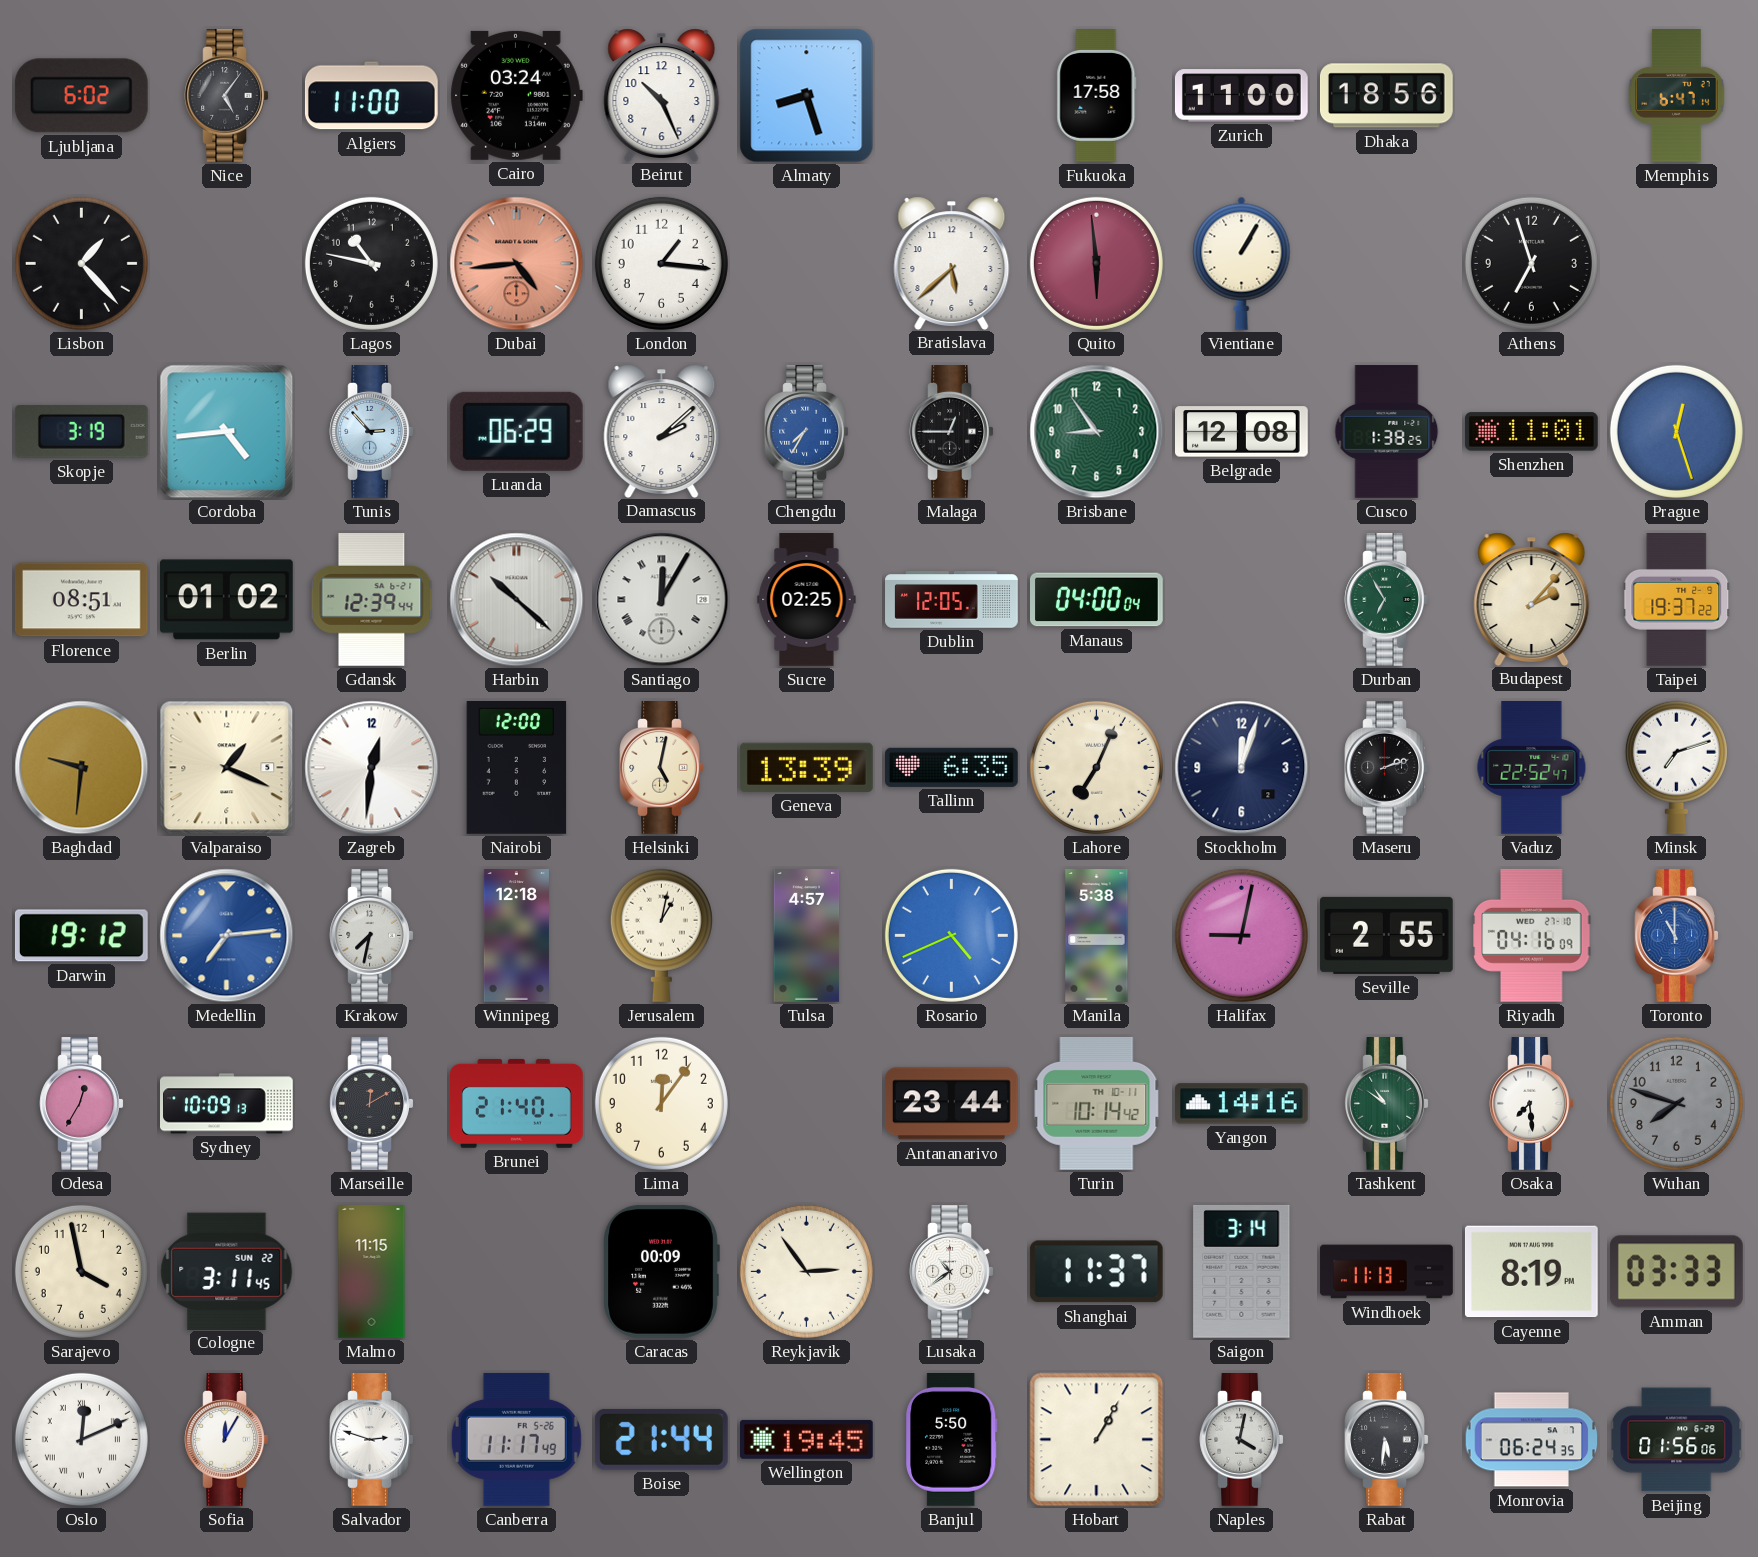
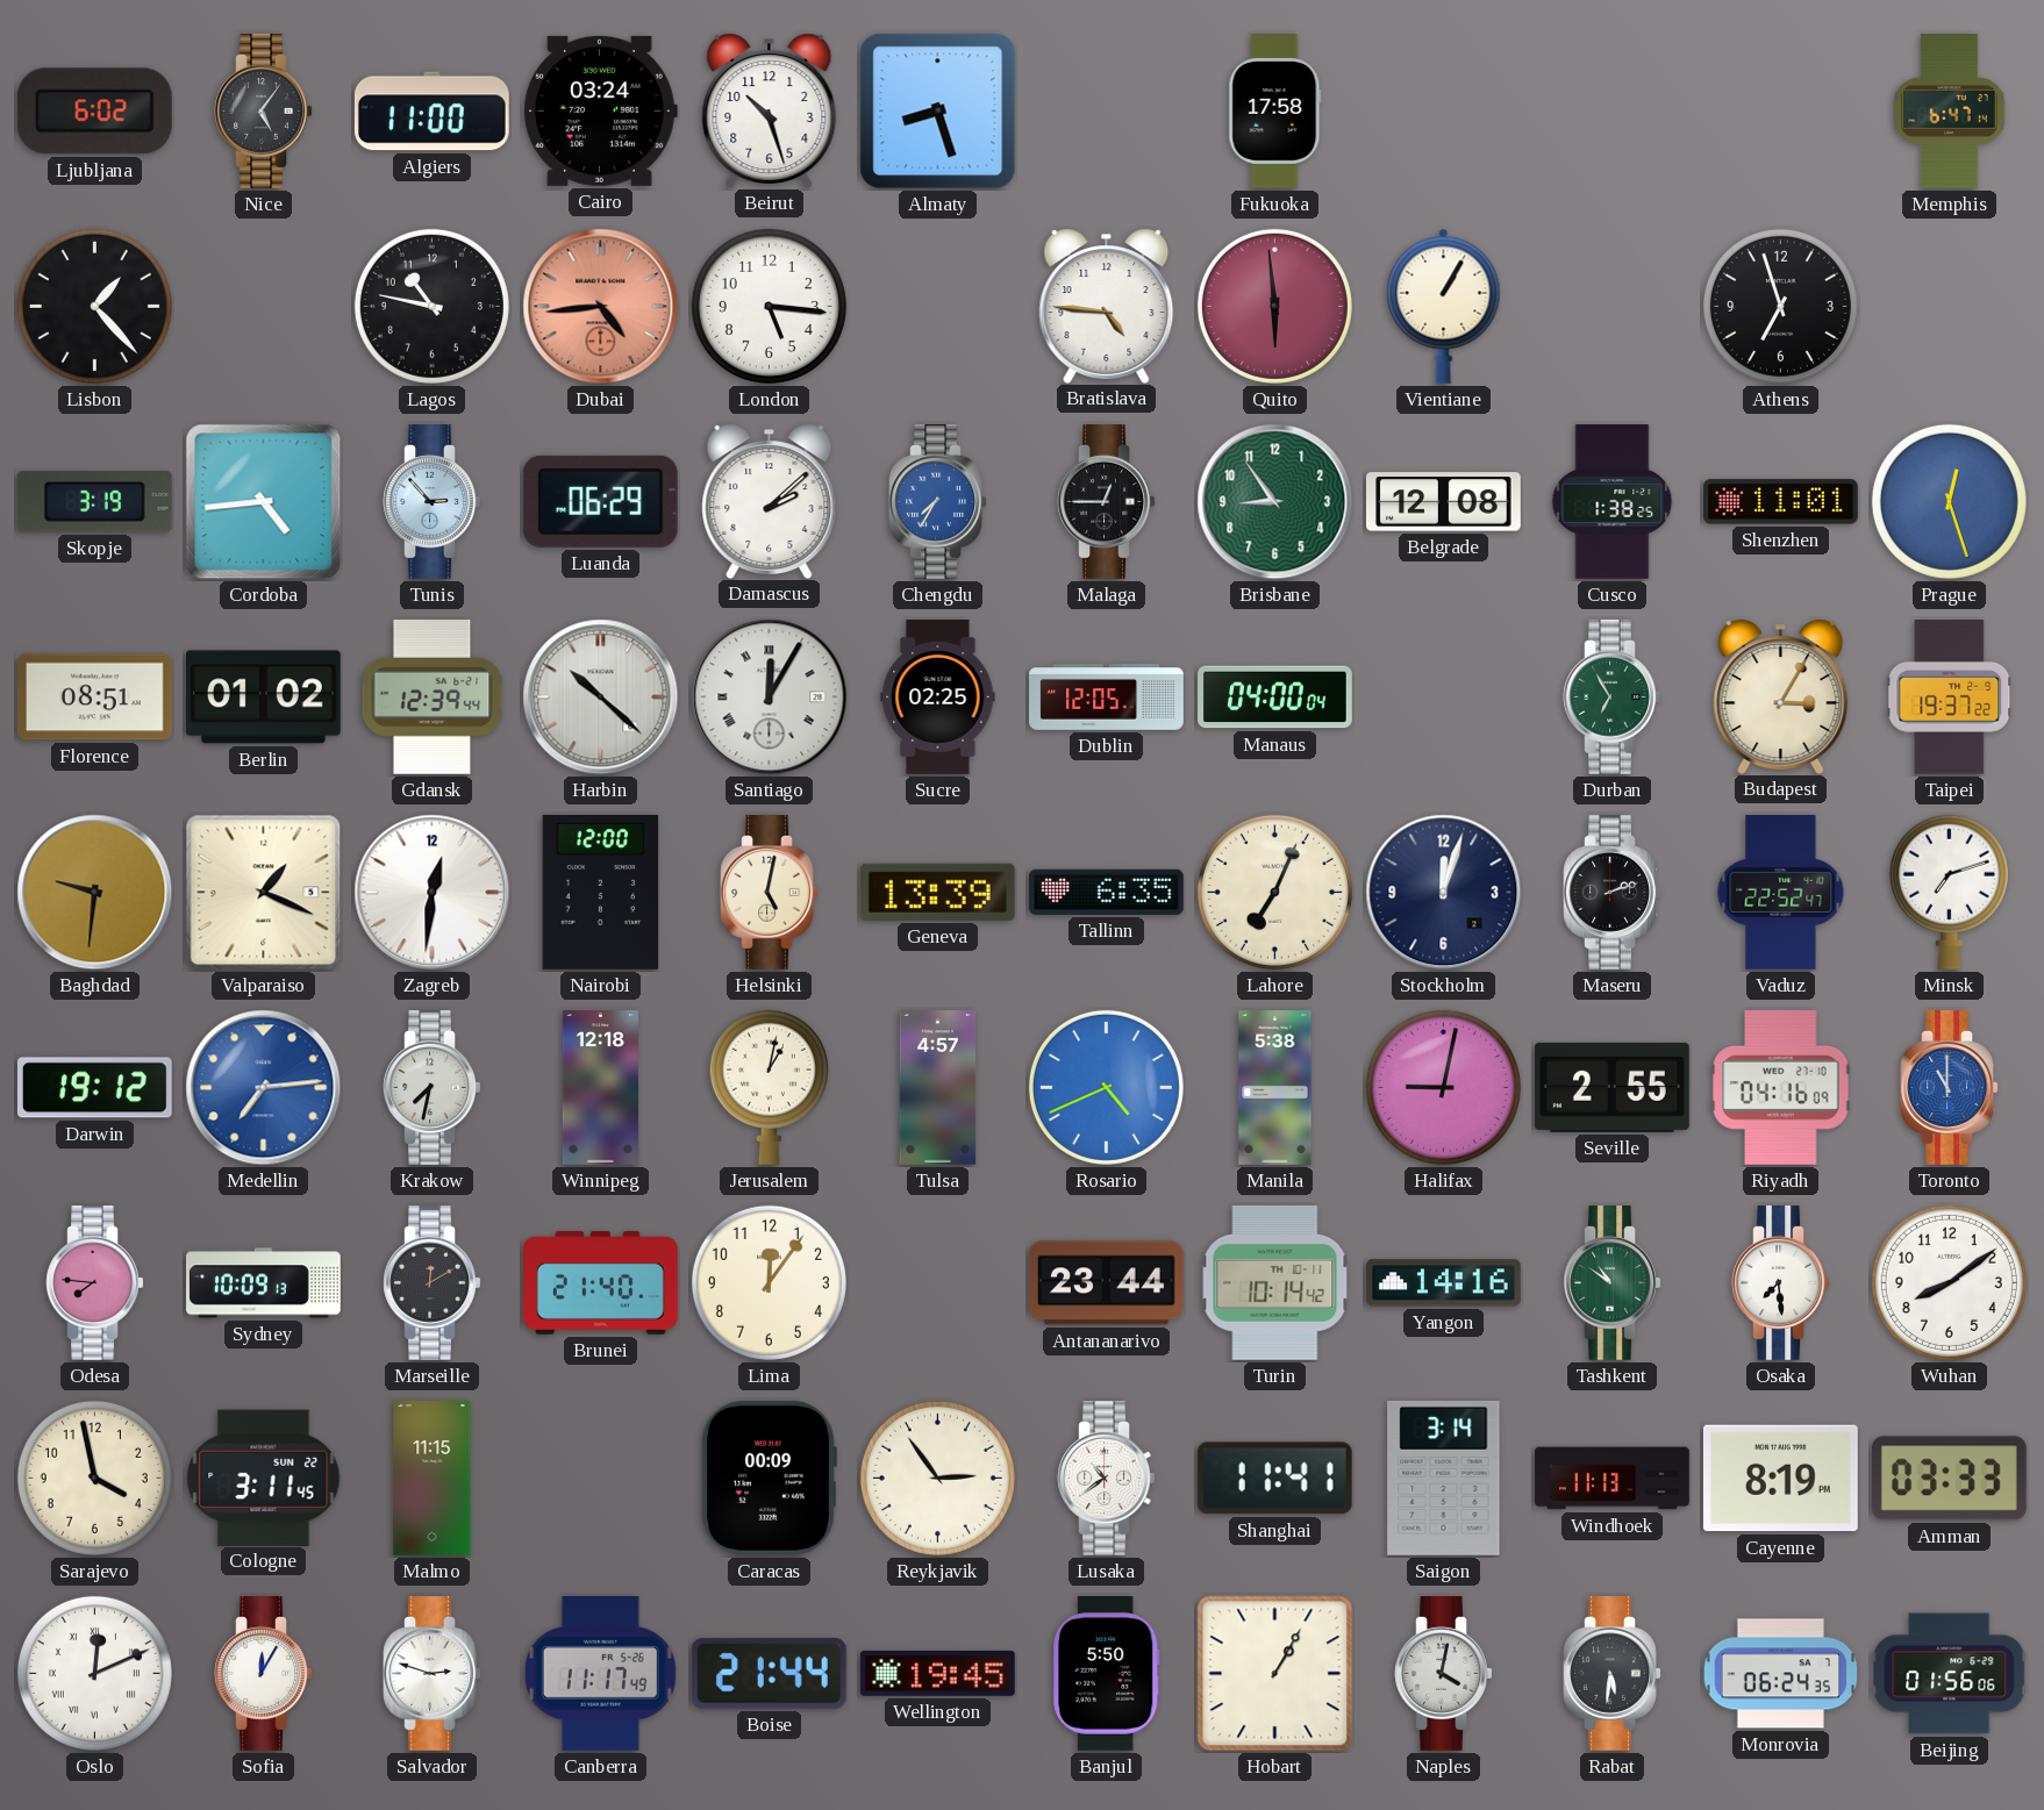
Beirut: 10:26 -> 10:27
Zurich: 11:00 -> none
Dhaka: 18:56 -> none
London: 1:16 -> 5:16
Bratislava: 5:38 -> 4:46
Budapest: 2:07 -> 3:05
Odesa: 12:35 -> 7:46
Wuhan: 7:48 -> 8:09
Wuhan dial: grey -> white
Shanghai: 11:37 -> 11:41
